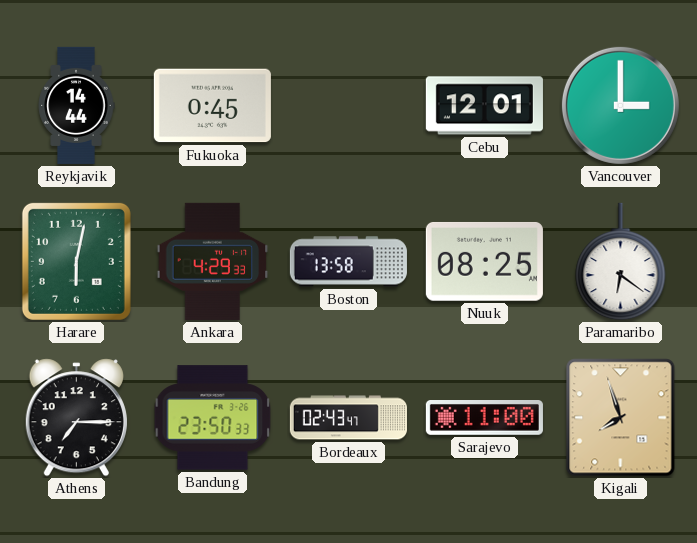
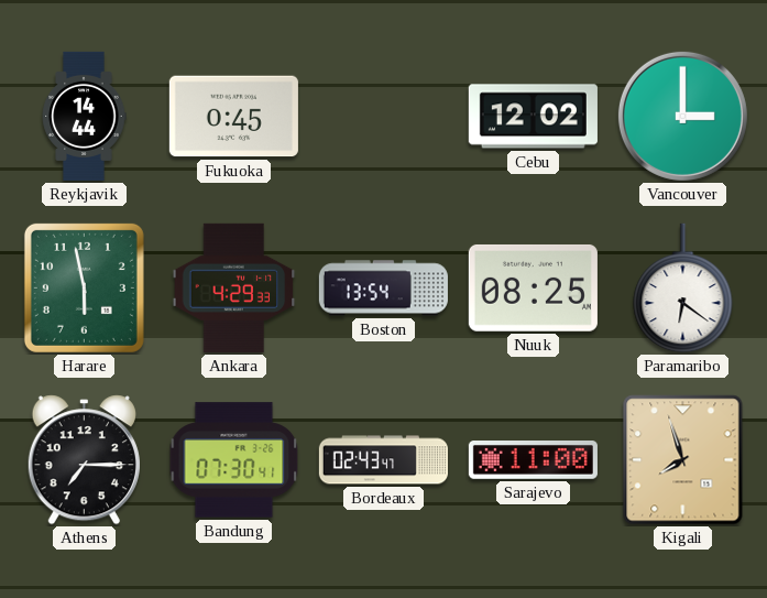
Cebu: 12:01 -> 12:02
Harare: 6:02 -> 5:58
Boston: 13:58 -> 13:54
Bandung: 23:50 -> 07:30
